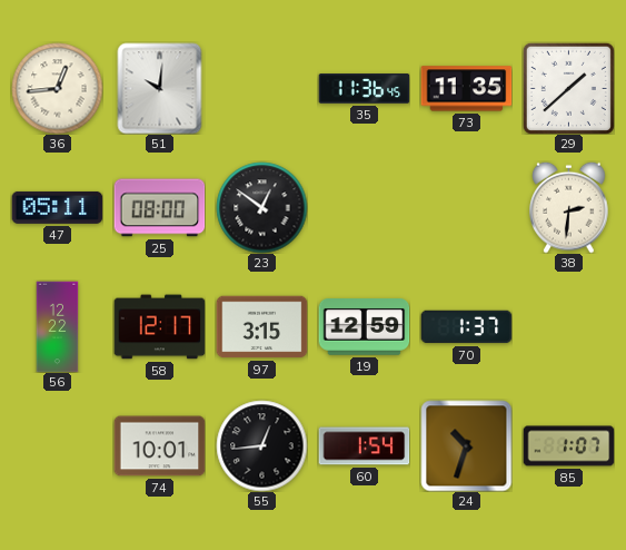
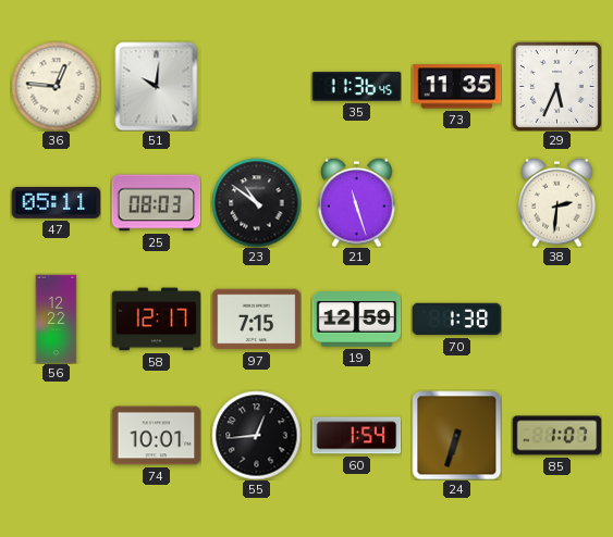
36: 12:44 -> 12:46
29: 1:38 -> 5:34
25: 08:00 -> 08:03
23: 12:51 -> 10:51
21: none -> 11:27
97: 3:15 -> 7:15
70: 1:37 -> 1:38
24: 10:33 -> 6:33
